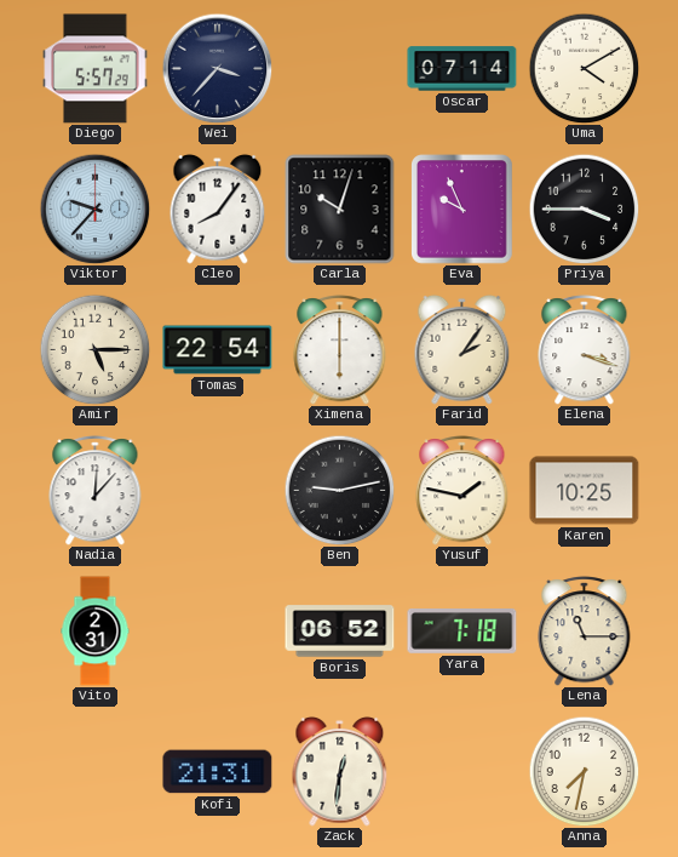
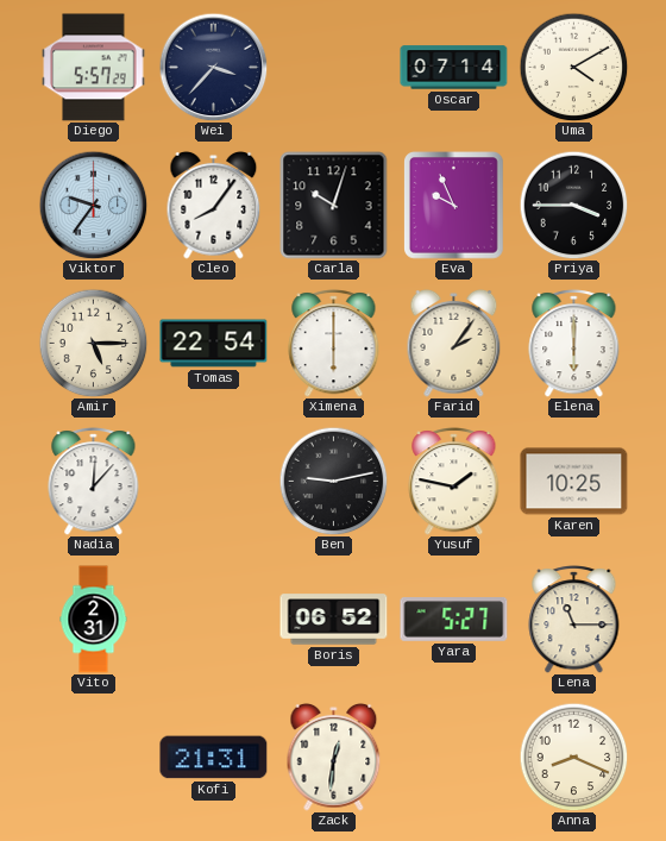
Viktor: 9:37 -> 9:36
Elena: 3:18 -> 6:00
Yara: 7:18 -> 5:27
Anna: 7:32 -> 8:19
